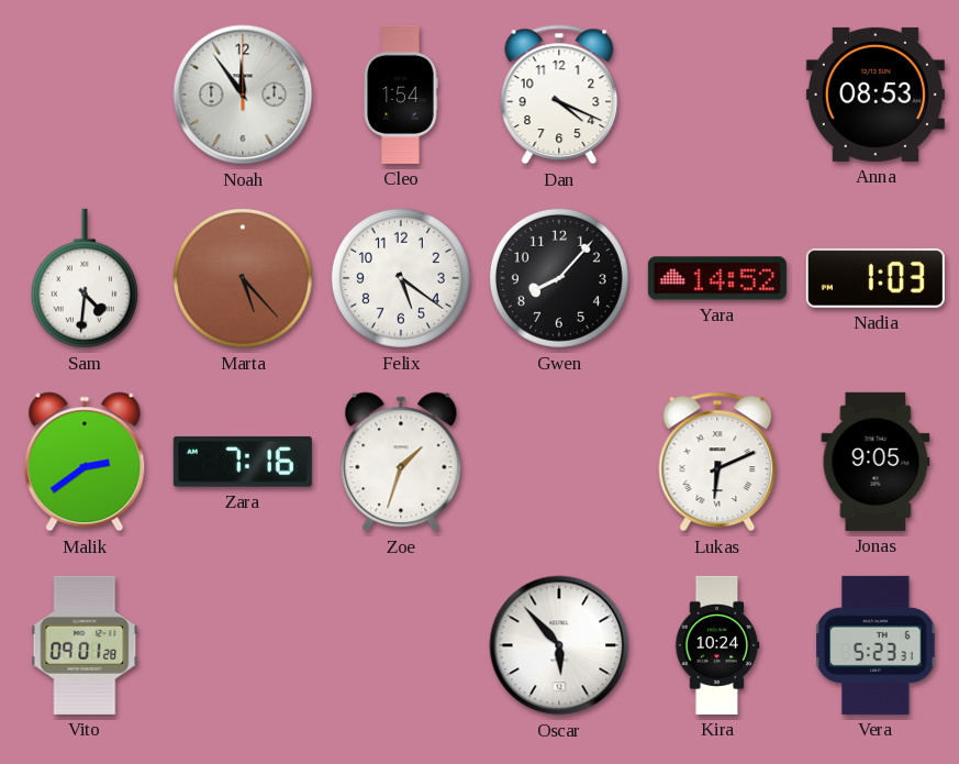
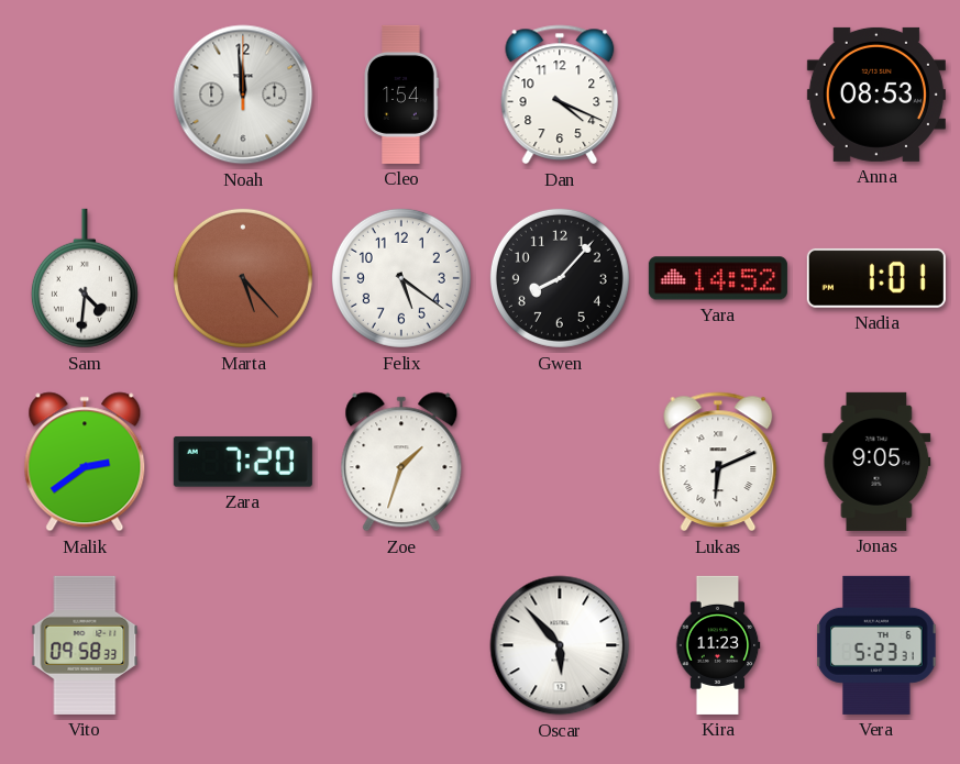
Noah: 11:54 -> 11:59
Nadia: 1:03 -> 1:01
Zara: 7:16 -> 7:20
Vito: 09:01 -> 09:58
Kira: 10:24 -> 11:23
